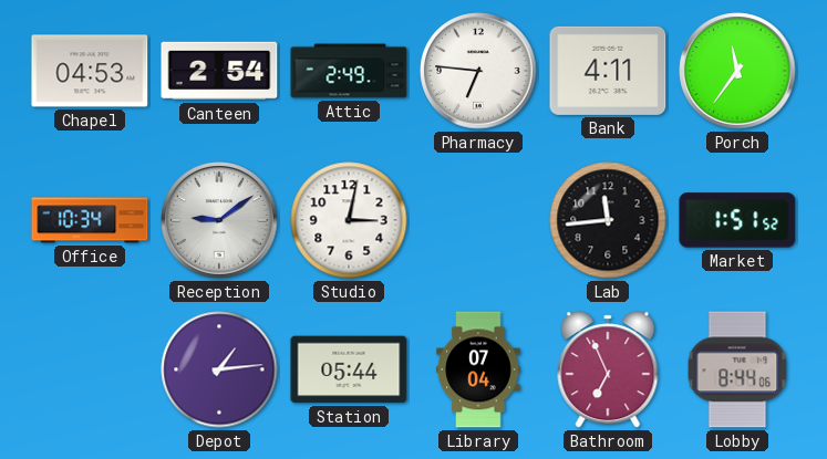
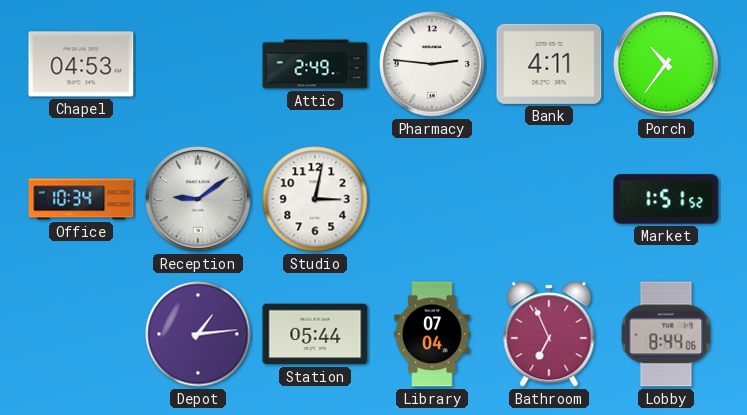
Canteen: 2:54 -> none
Pharmacy: 6:46 -> 2:46
Porch: 11:36 -> 10:36
Lab: 11:44 -> none
